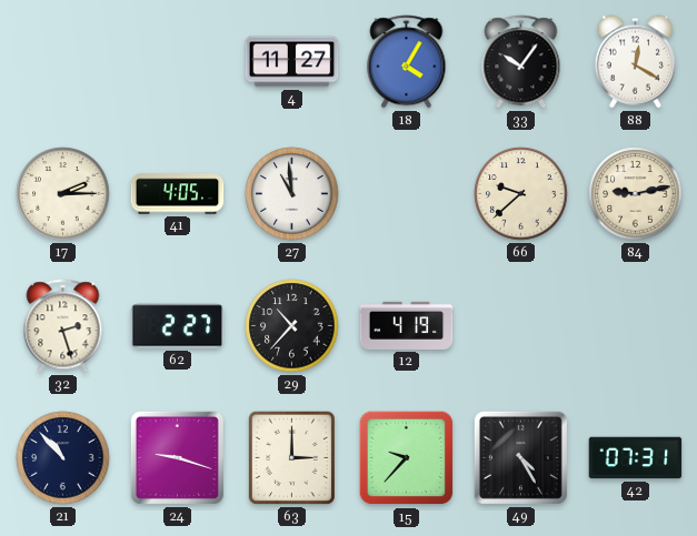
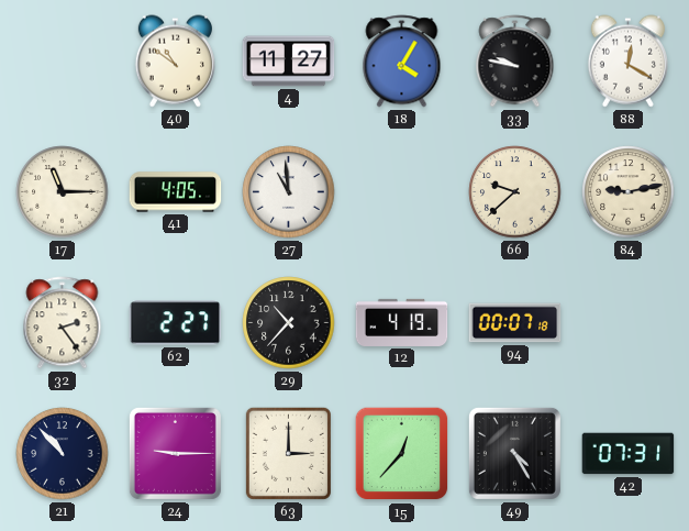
40: none -> 10:51
33: 10:06 -> 9:47
17: 2:15 -> 11:15
32: 2:27 -> 2:24
94: none -> 00:07
24: 9:18 -> 9:15
15: 9:37 -> 12:37
